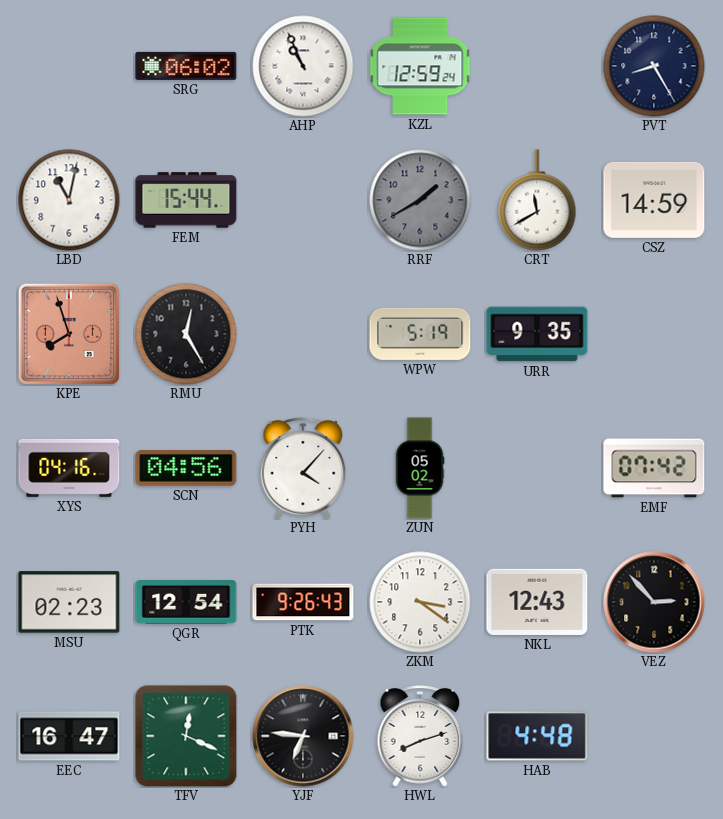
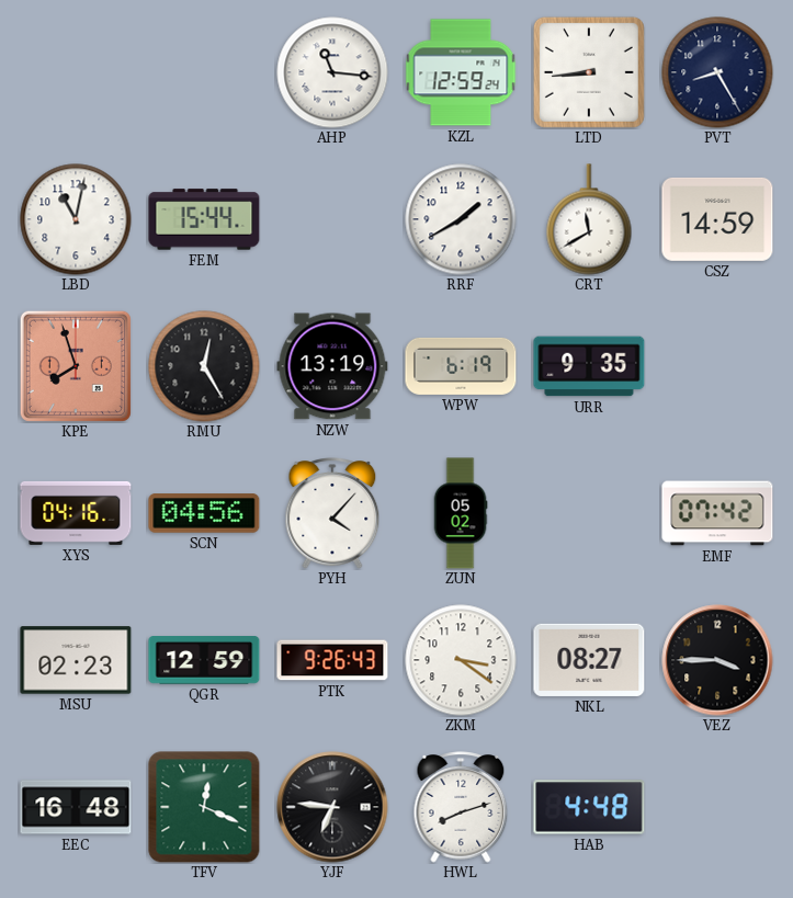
SRG: 06:02 -> none
AHP: 10:56 -> 11:16
LTD: none -> 8:44
RRF dial: grey -> white
NZW: none -> 13:19
WPW: 5:19 -> 6:19
QGR: 12:54 -> 12:59
NKL: 12:43 -> 08:27
VEZ: 2:53 -> 3:45
EEC: 16:47 -> 16:48
